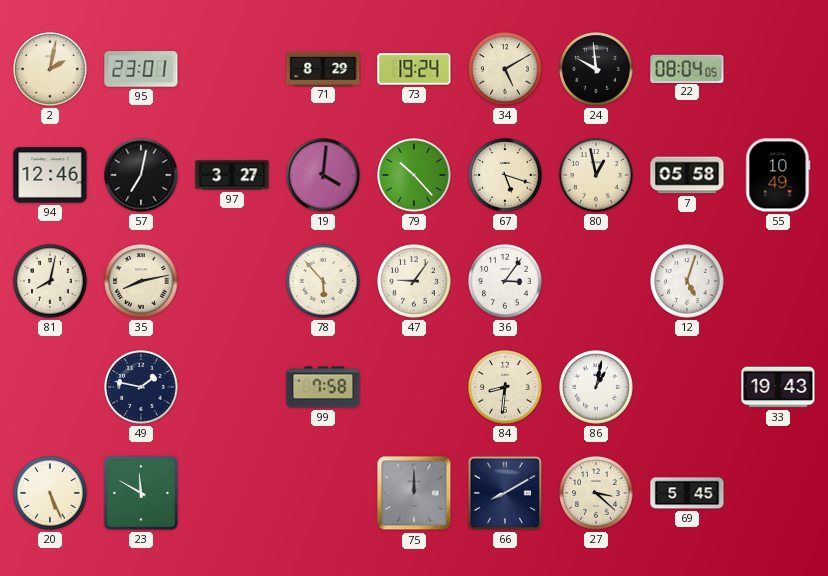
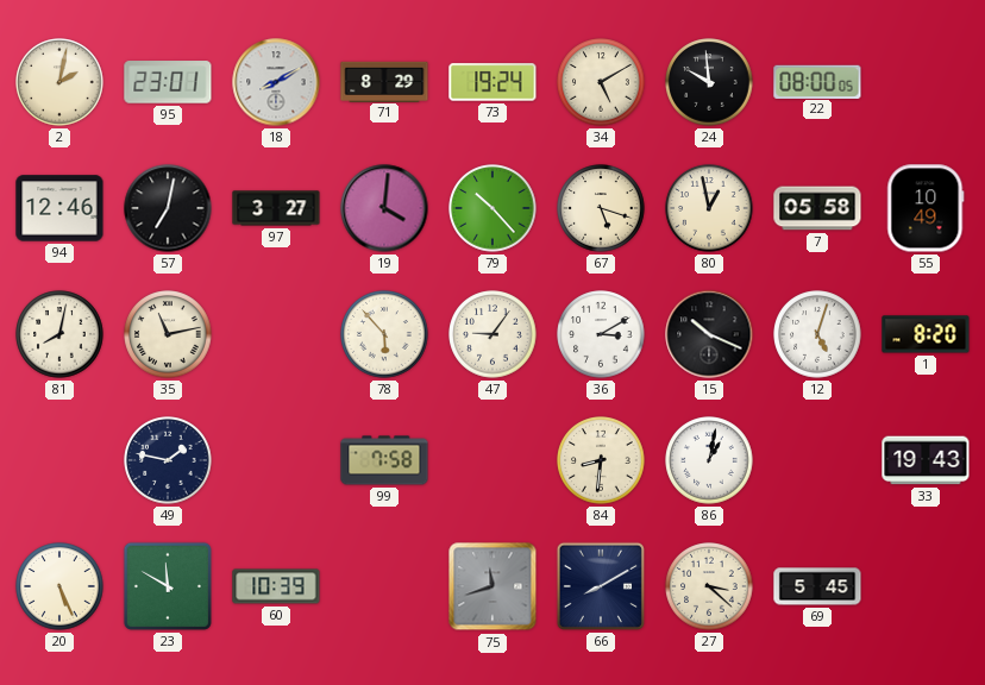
18: none -> 8:10
22: 08:04 -> 08:00
35: 8:13 -> 11:13
36: 3:06 -> 3:10
15: none -> 10:19
1: none -> 8:20
60: none -> 10:39
75: 12:00 -> 11:42
